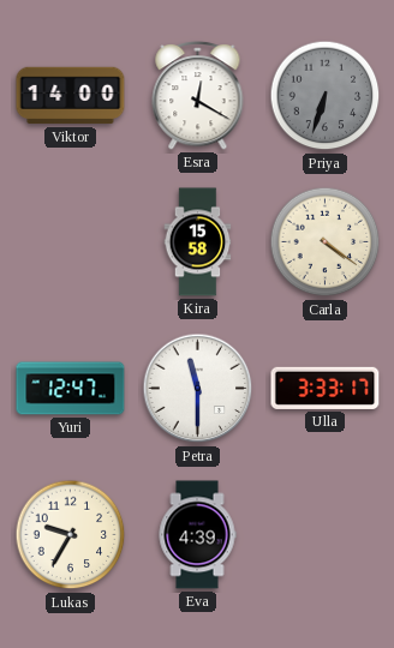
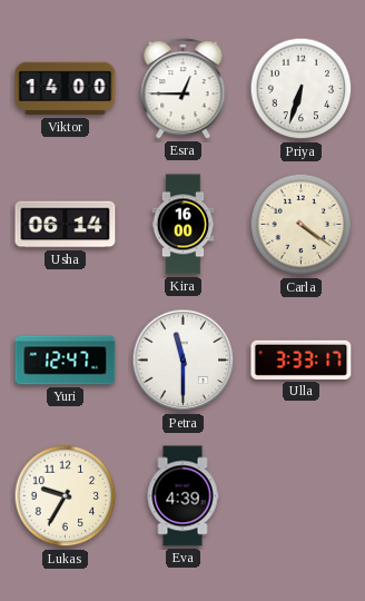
Esra: 12:20 -> 12:45
Priya dial: grey -> white
Usha: none -> 06:14
Kira: 15:58 -> 16:00
